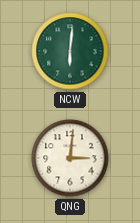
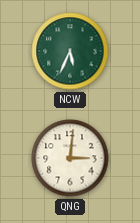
NCW: 6:01 -> 5:34
